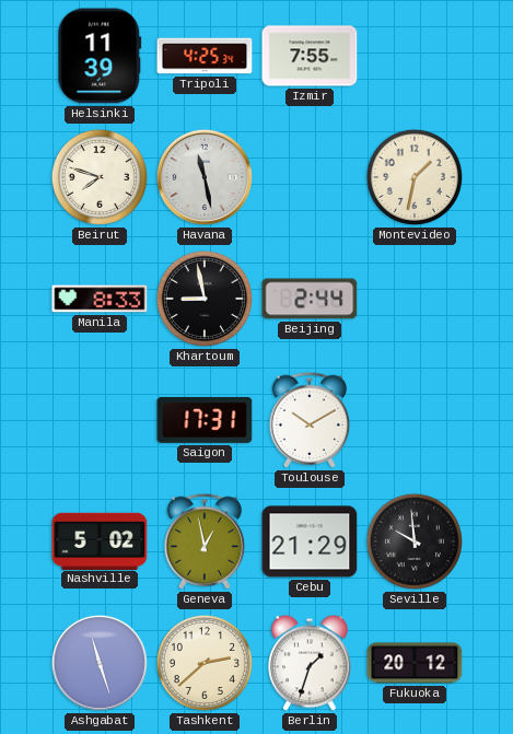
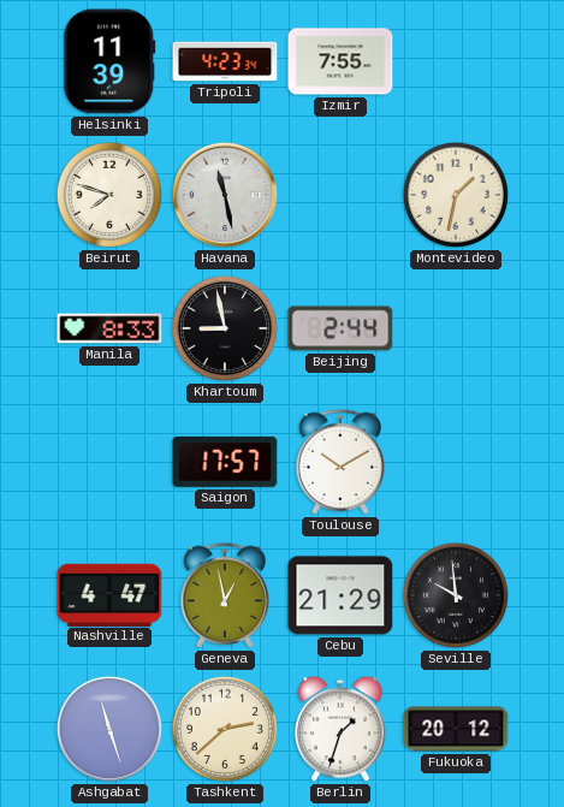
Tripoli: 4:25 -> 4:23
Saigon: 17:31 -> 17:57
Nashville: 5:02 -> 4:47
